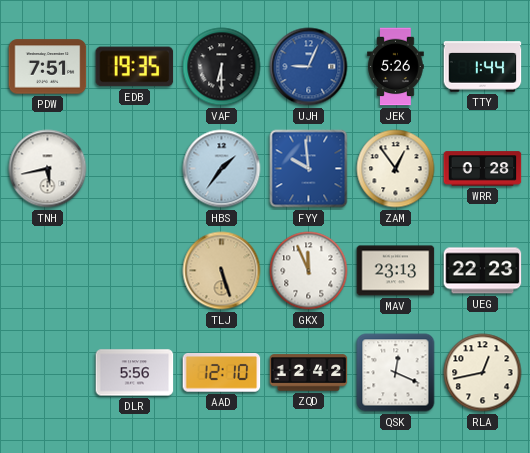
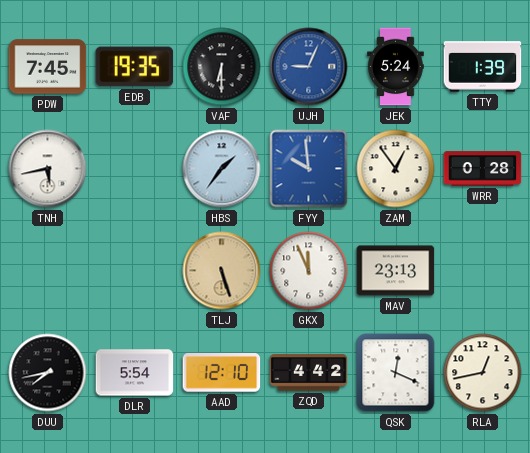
PDW: 7:51 -> 7:45
JEK: 5:26 -> 5:24
TTY: 1:44 -> 1:39
UEG: 22:23 -> none
DUU: none -> 7:43
DLR: 5:56 -> 5:54
ZQD: 12:42 -> 4:42
